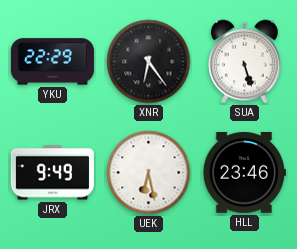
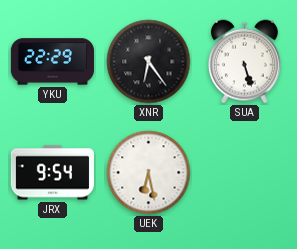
JRX: 9:49 -> 9:54
HLL: 23:46 -> none
